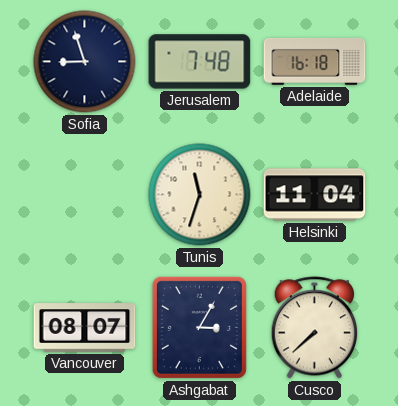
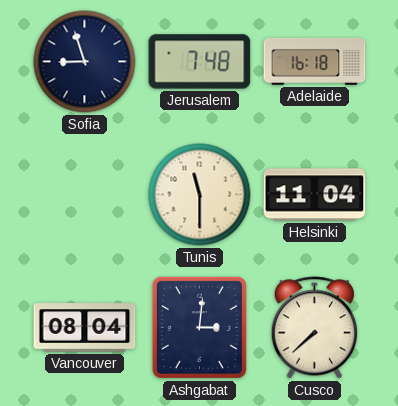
Tunis: 11:33 -> 11:30
Vancouver: 08:07 -> 08:04
Ashgabat: 3:05 -> 3:01
